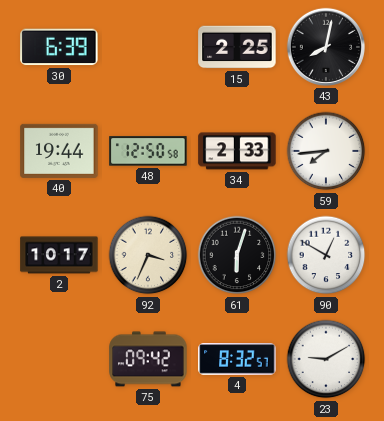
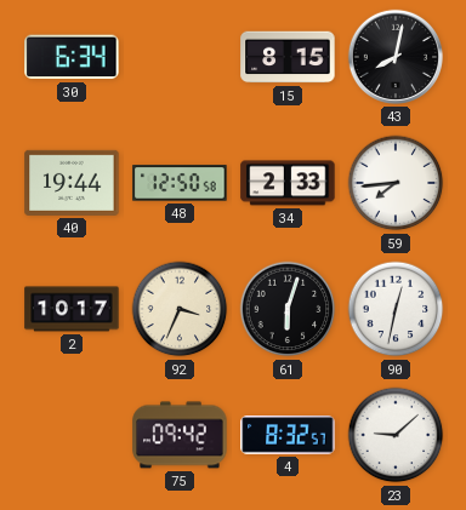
30: 6:39 -> 6:34
15: 2:25 -> 8:15
90: 12:50 -> 12:32
23: 9:10 -> 9:08
